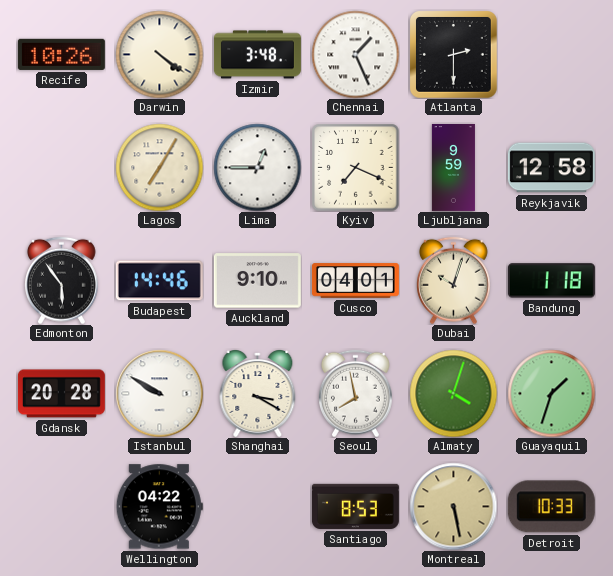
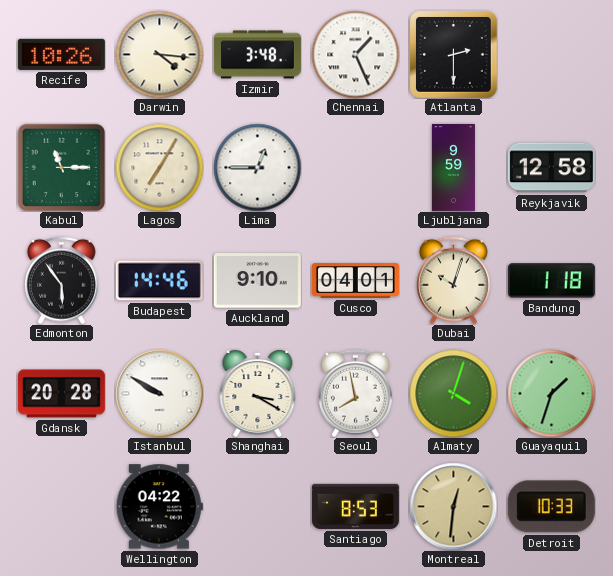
Darwin: 4:21 -> 4:16
Kabul: none -> 11:15
Kyiv: 7:19 -> none
Montreal: 5:28 -> 12:31
